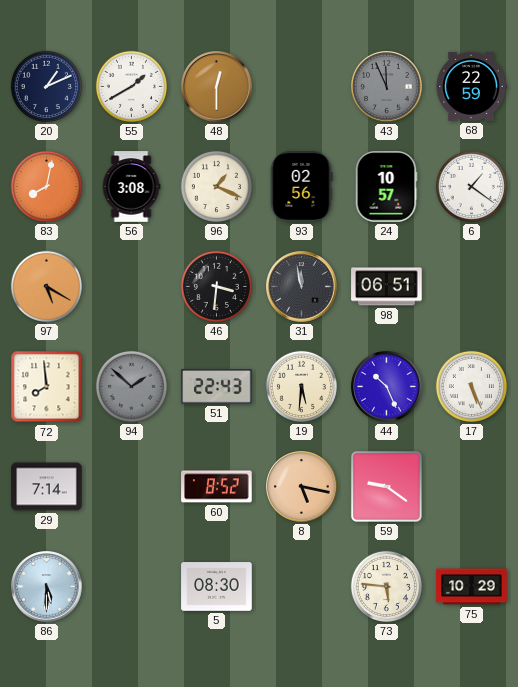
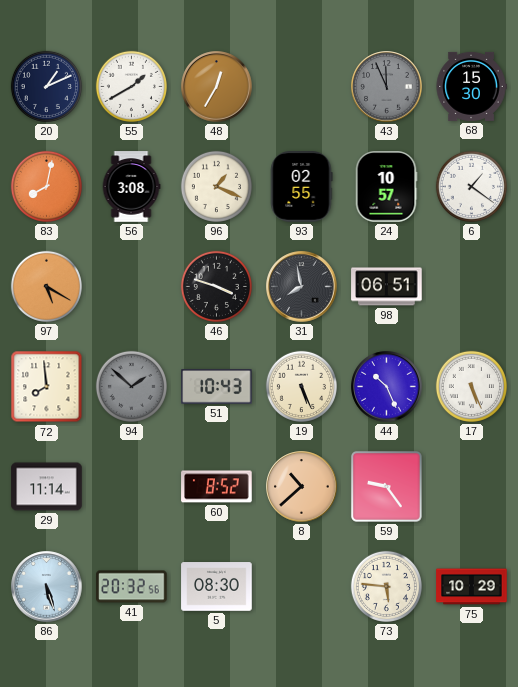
48: 12:30 -> 12:35
68: 22:59 -> 15:30
93: 02:56 -> 02:55
46: 3:31 -> 3:48
31: 11:58 -> 7:58
51: 22:43 -> 10:43
19: 5:31 -> 5:26
29: 7:14 -> 11:14
8: 5:17 -> 10:38
59: 9:21 -> 9:24
86: 5:30 -> 5:27
41: none -> 20:32
